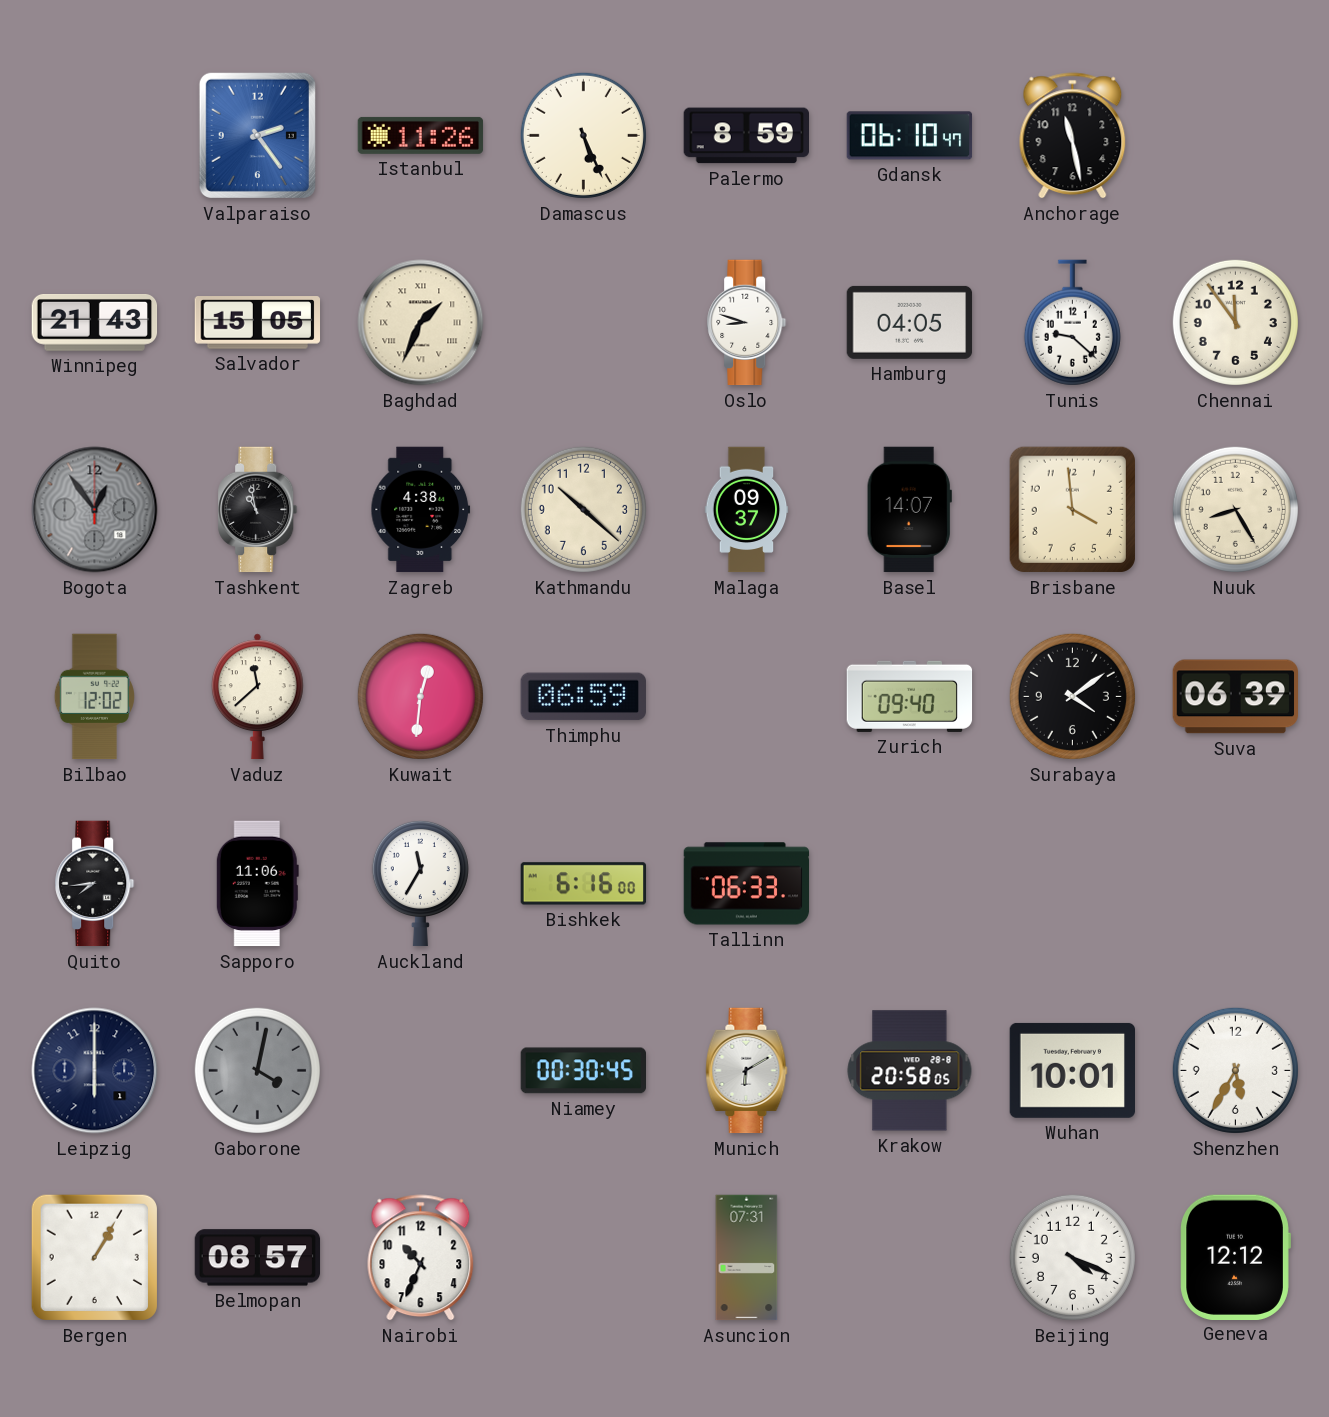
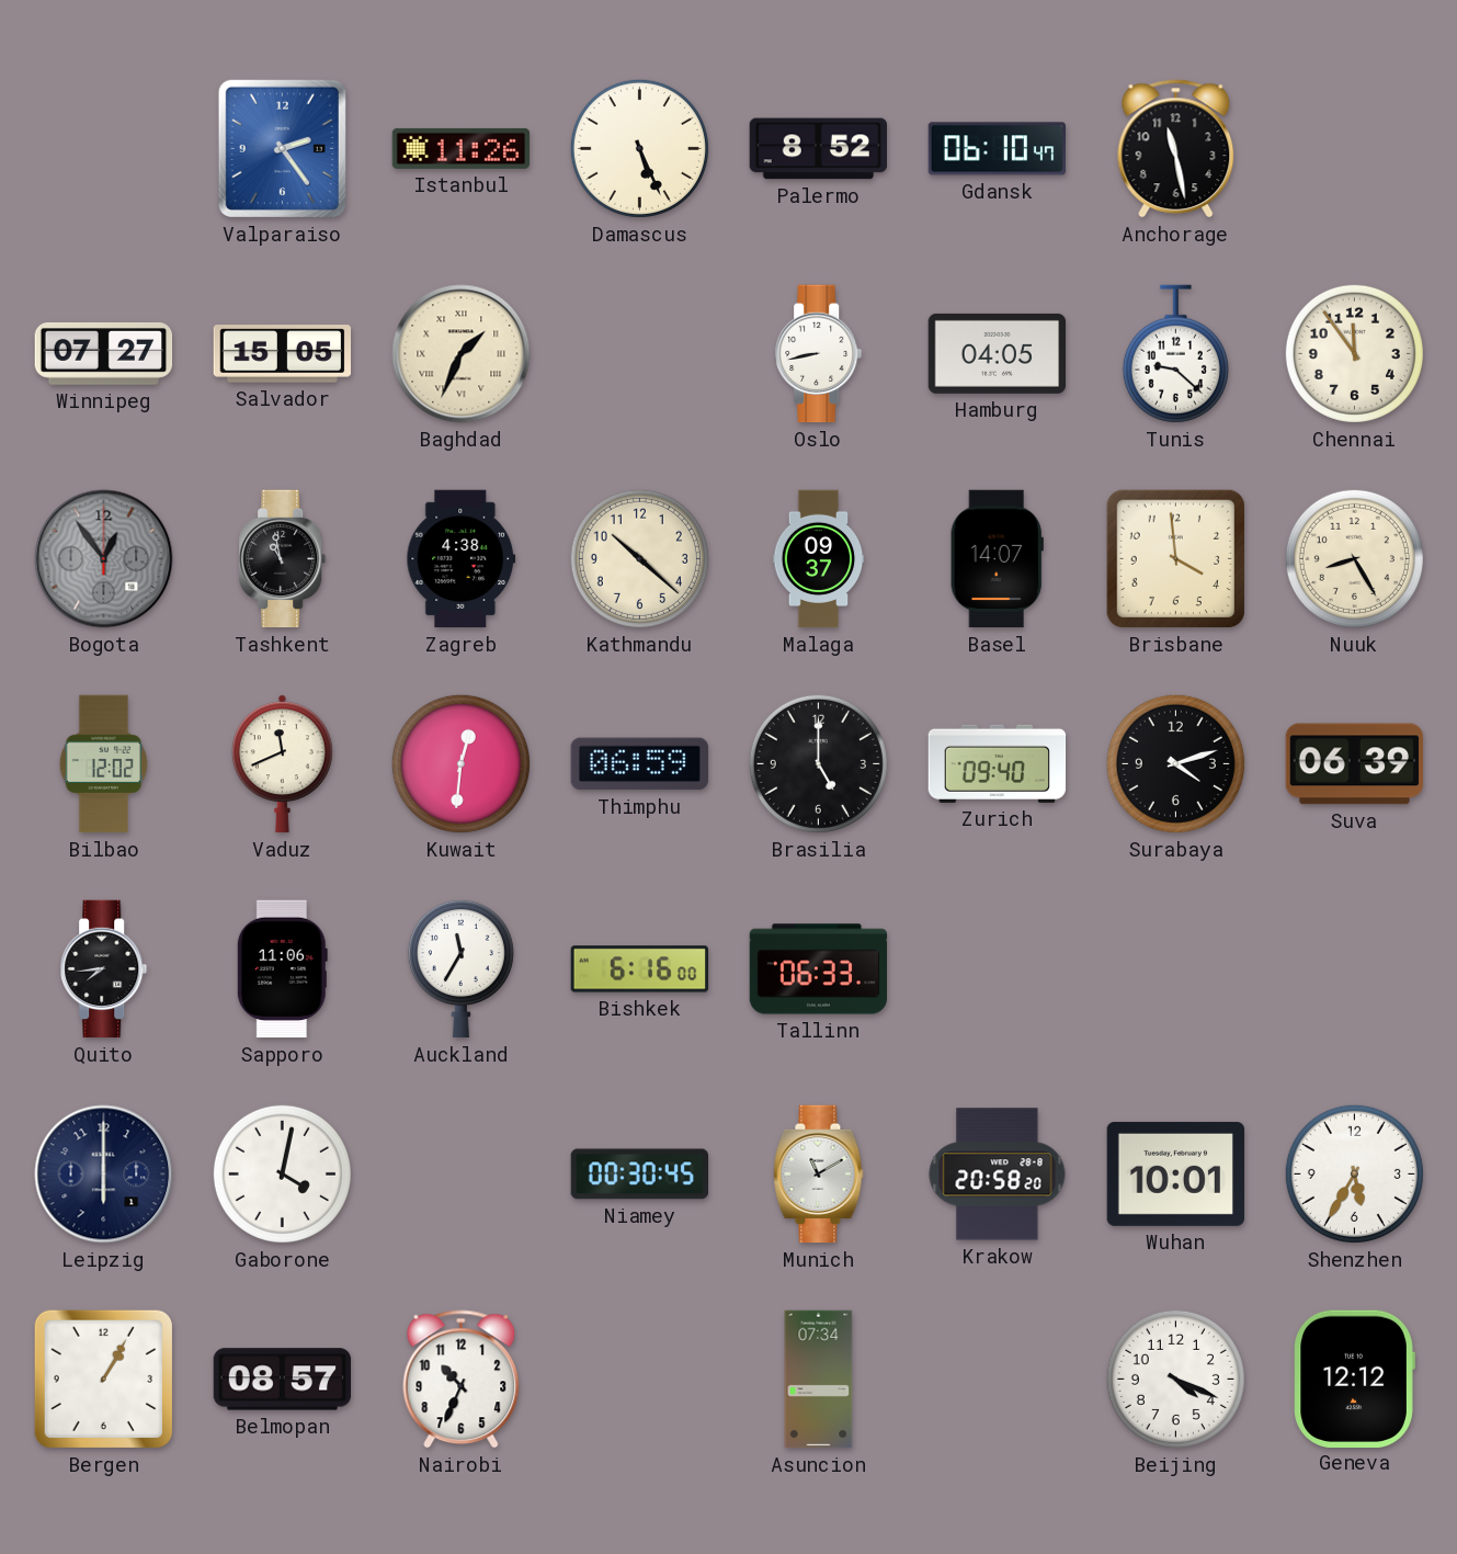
Palermo: 8:59 -> 8:52
Winnipeg: 21:43 -> 07:27
Oslo: 8:48 -> 8:43
Vaduz: 11:38 -> 11:41
Brasilia: none -> 5:00
Surabaya: 4:09 -> 4:12
Gaborone dial: grey -> white
Munich: 6:10 -> 11:10
Krakow: 20:58:05 -> 20:58:20
Asuncion: 07:31 -> 07:34
